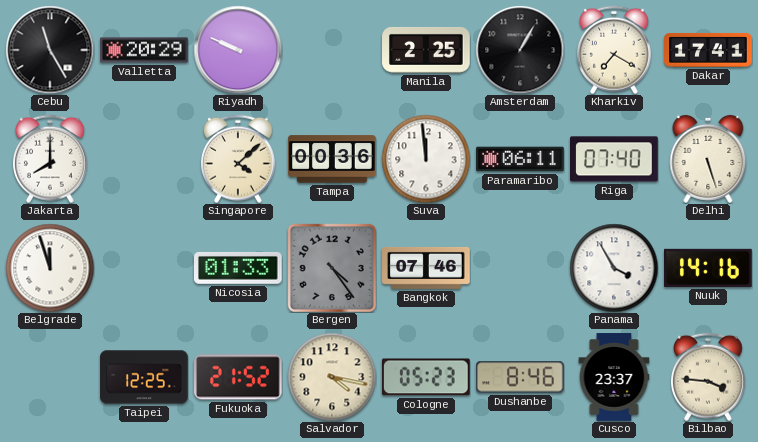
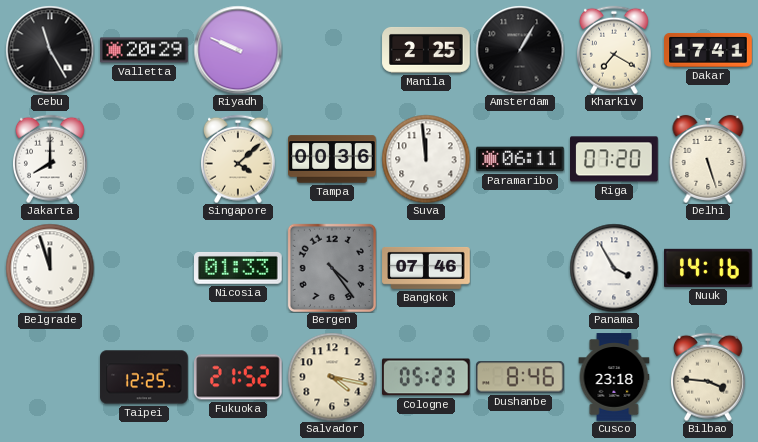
Riga: 07:40 -> 07:20
Cusco: 23:37 -> 23:18
